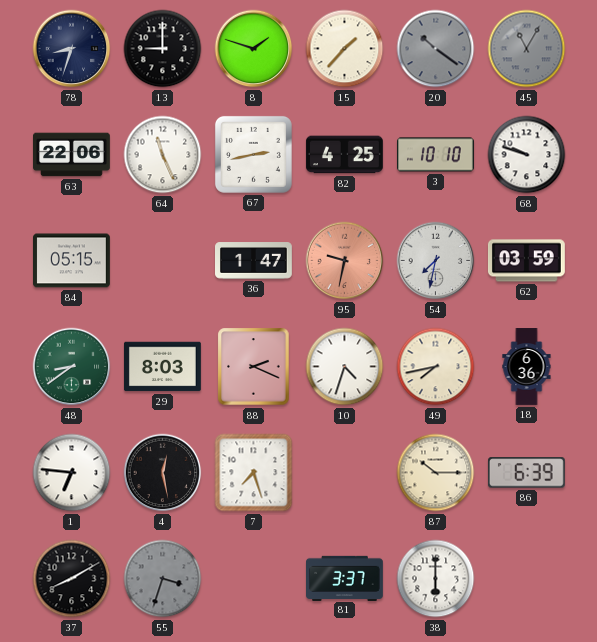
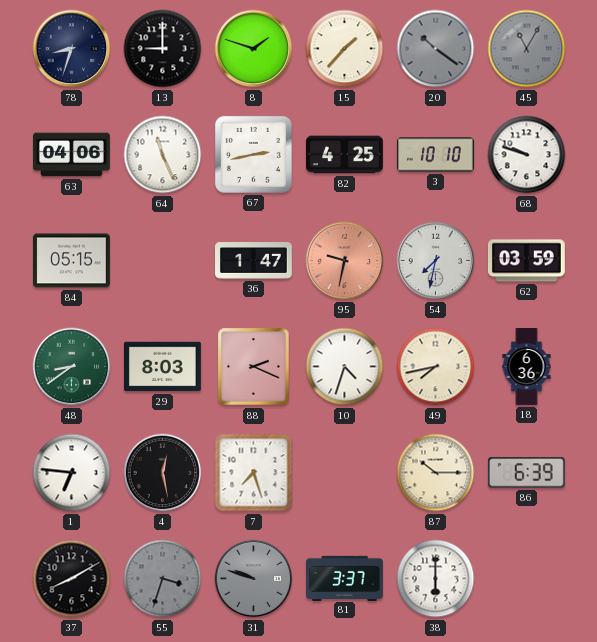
63: 22:06 -> 04:06
31: none -> 9:48
